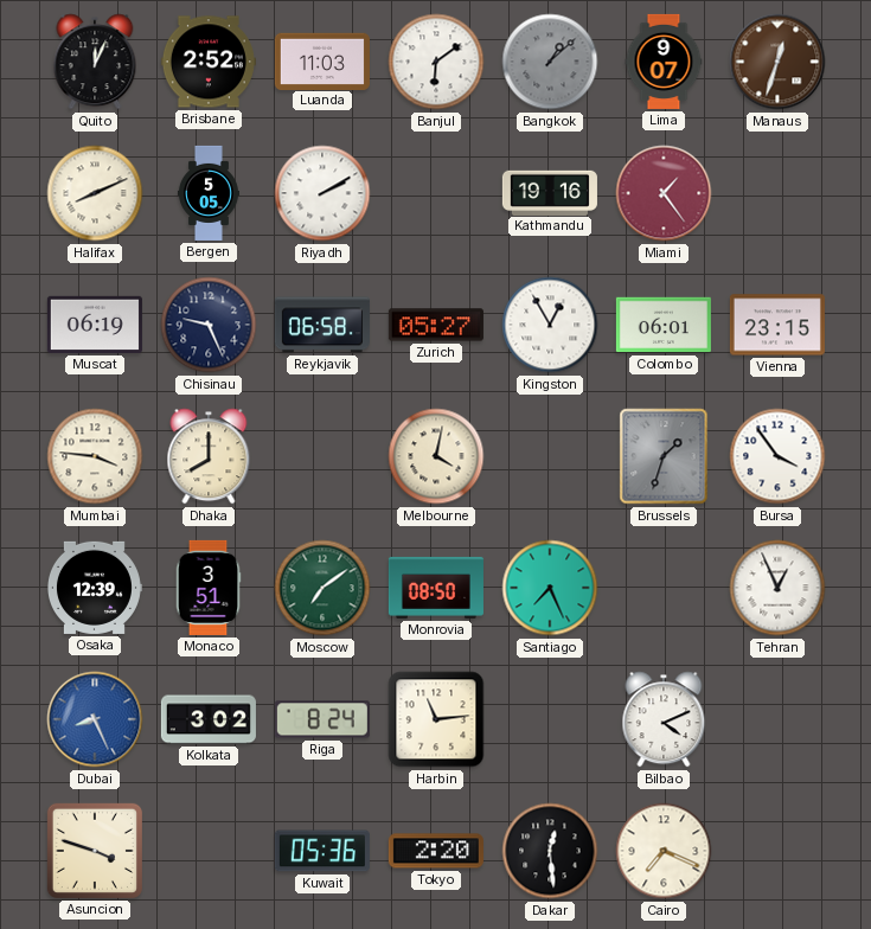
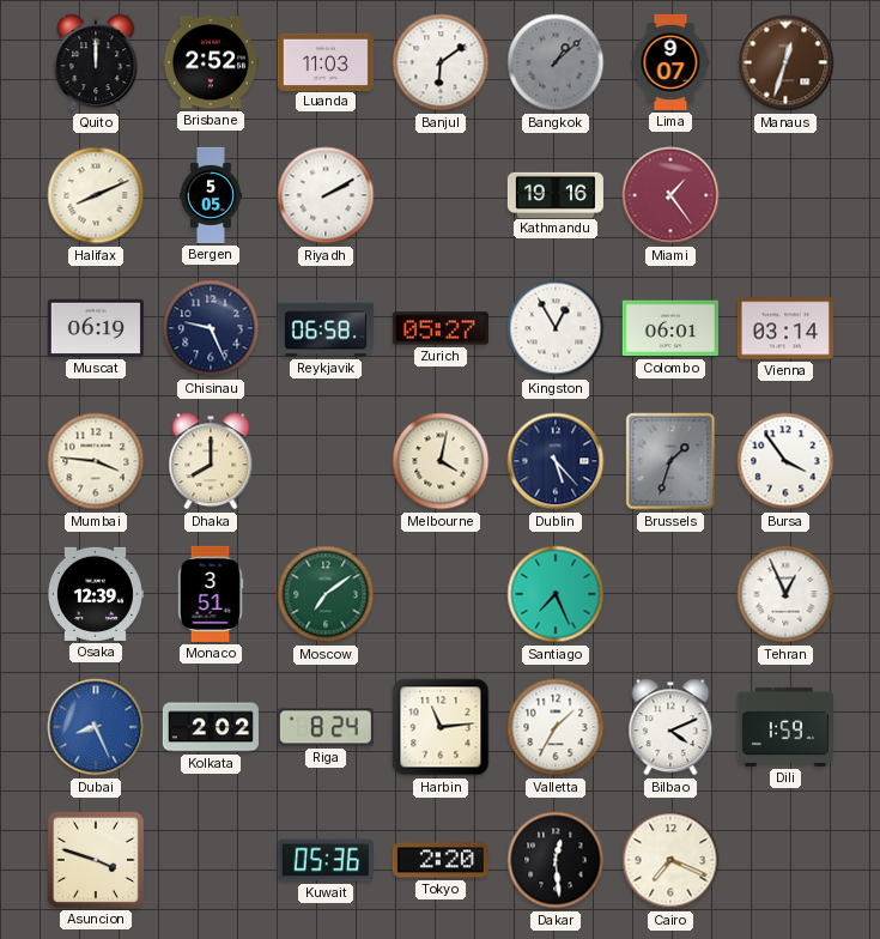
Quito: 12:04 -> 12:00
Vienna: 23:15 -> 03:14
Dublin: none -> 5:23
Monrovia: 08:50 -> none
Kolkata: 3:02 -> 2:02
Valletta: none -> 1:35
Dili: none -> 1:59
